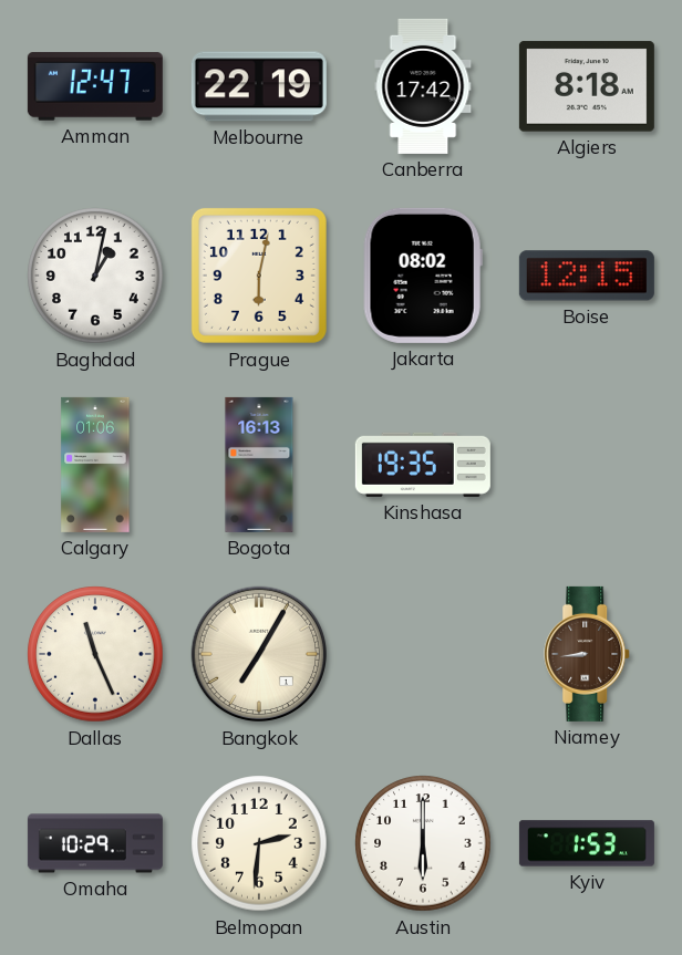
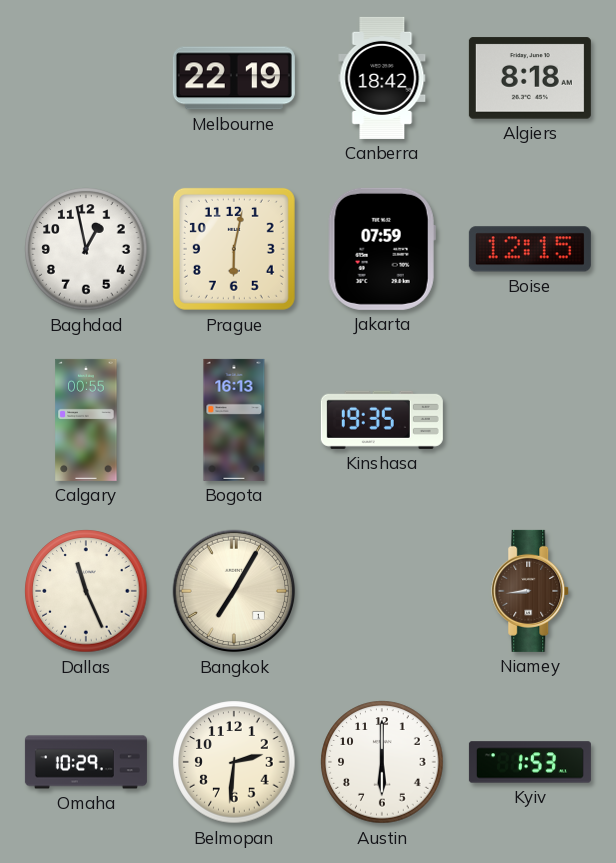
Amman: 12:47 -> none
Canberra: 17:42 -> 18:42
Baghdad: 1:02 -> 12:58
Jakarta: 08:02 -> 07:59
Calgary: 01:06 -> 00:55
